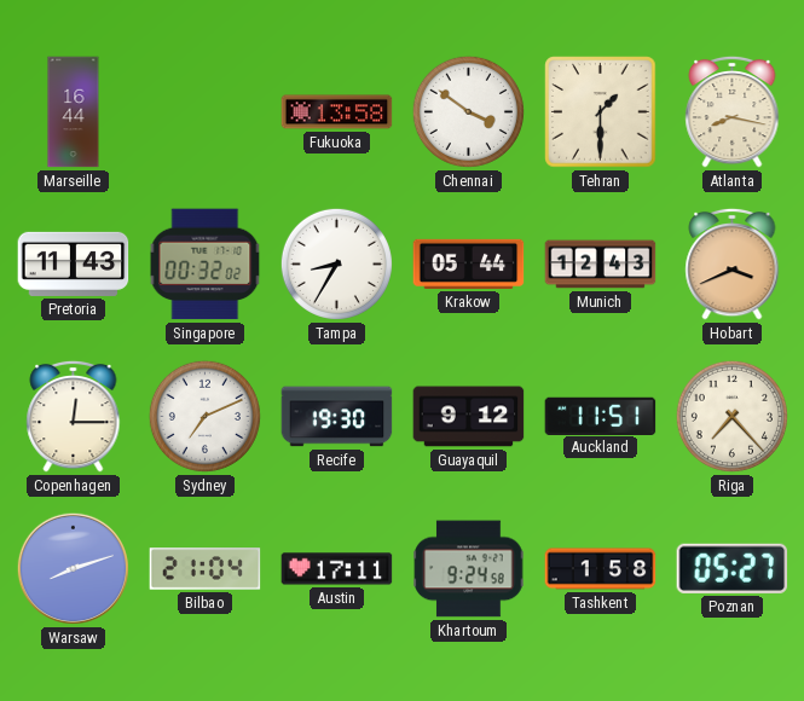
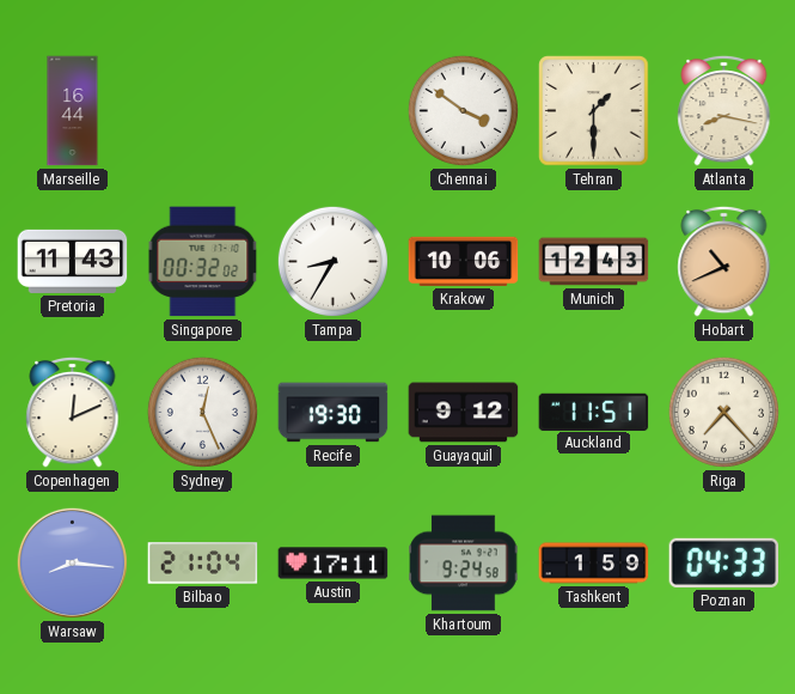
Fukuoka: 13:58 -> none
Krakow: 05:44 -> 10:06
Hobart: 3:41 -> 10:41
Copenhagen: 12:15 -> 12:11
Sydney: 7:11 -> 12:26
Warsaw: 8:12 -> 8:16
Tashkent: 1:58 -> 1:59
Poznan: 05:27 -> 04:33
